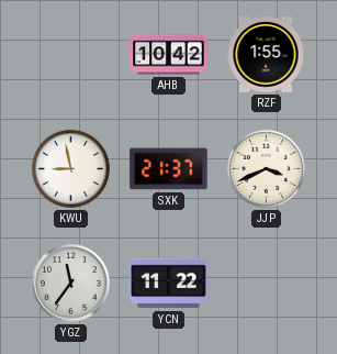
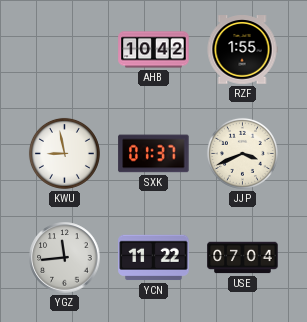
SXK: 21:37 -> 01:37
YGZ: 11:36 -> 11:44
USE: none -> 07:04
